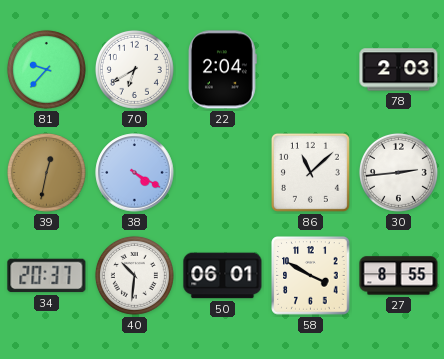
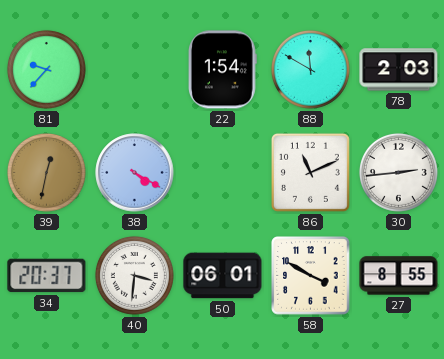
70: 6:40 -> none
22: 2:04 -> 1:54
88: none -> 11:50
86: 11:08 -> 11:11
40: 10:31 -> 3:31
